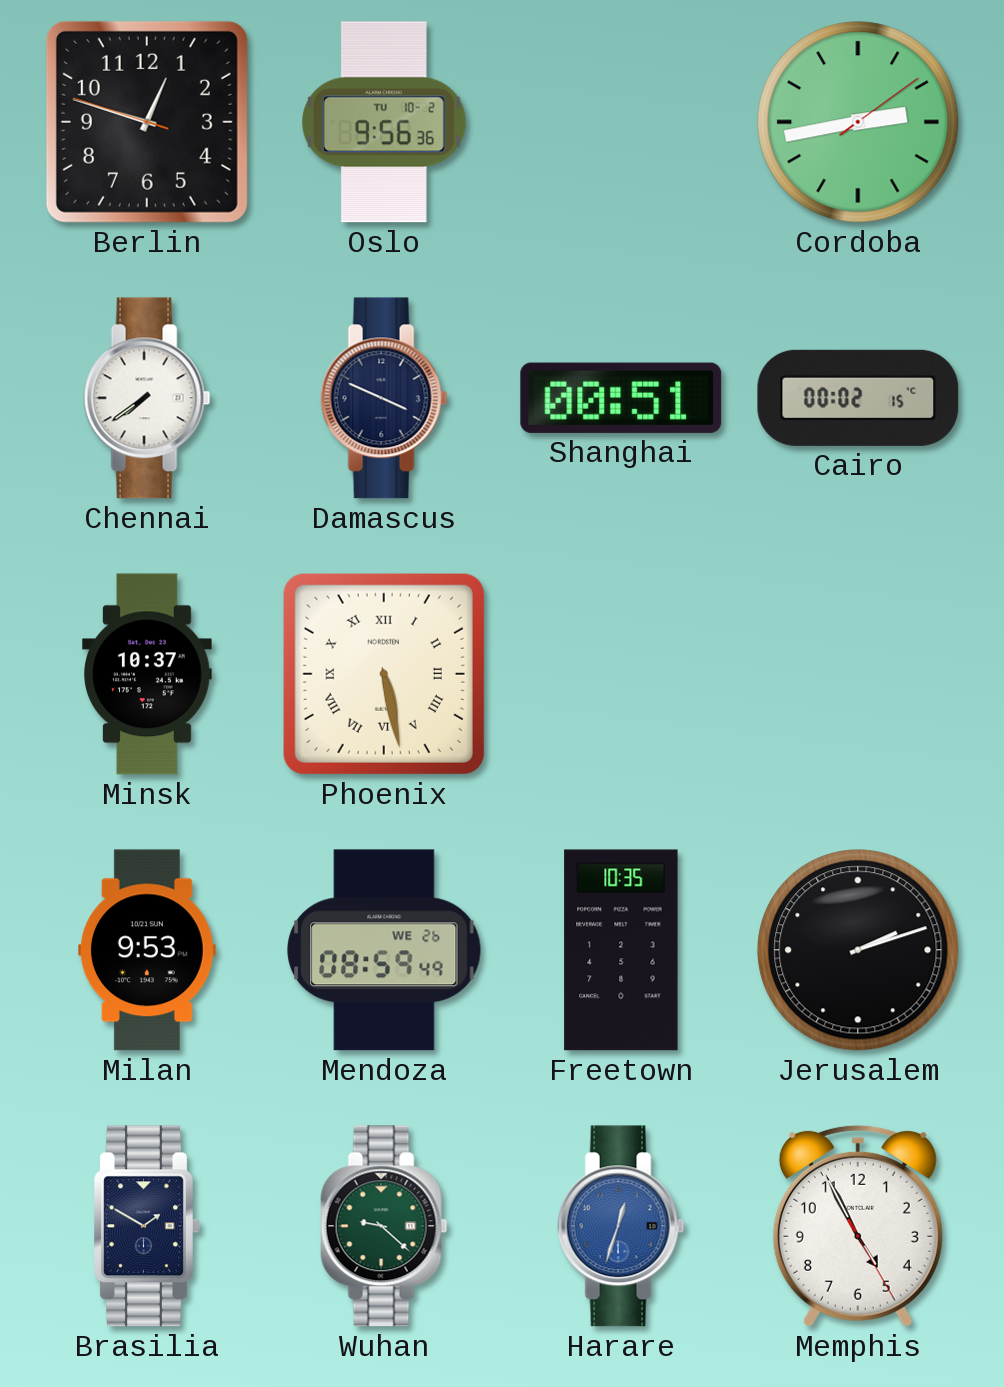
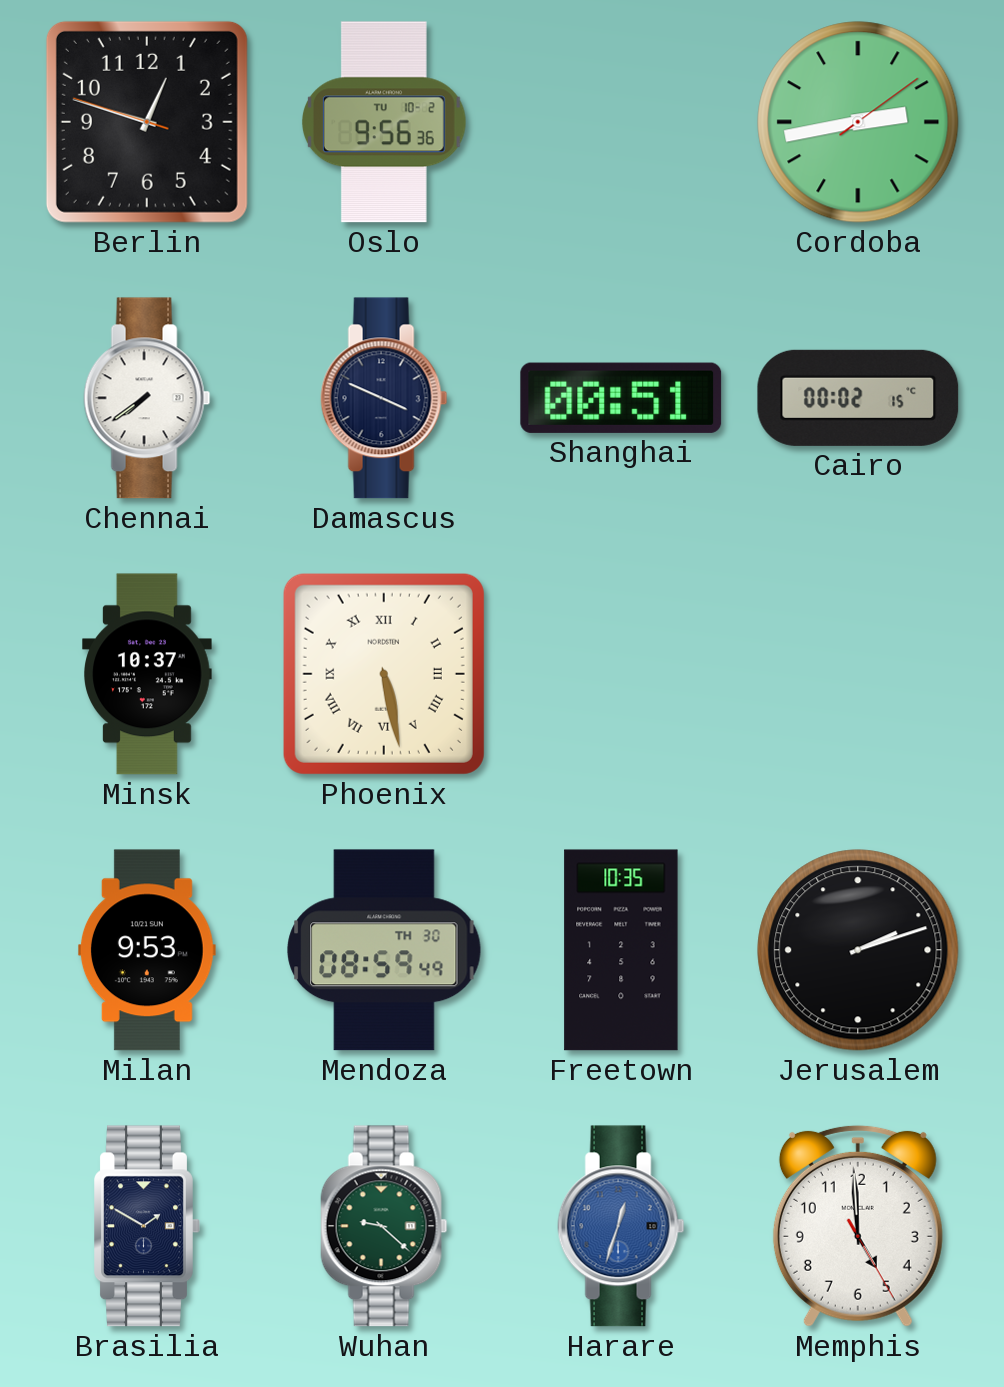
Mendoza date: WE 26 -> TH 30
Memphis: 4:55 -> 4:59
